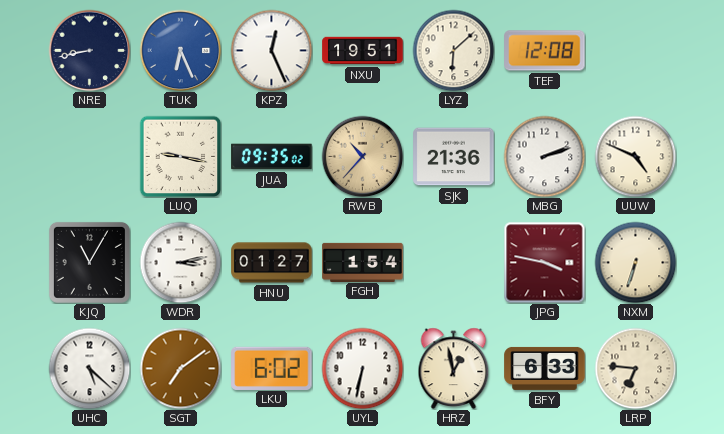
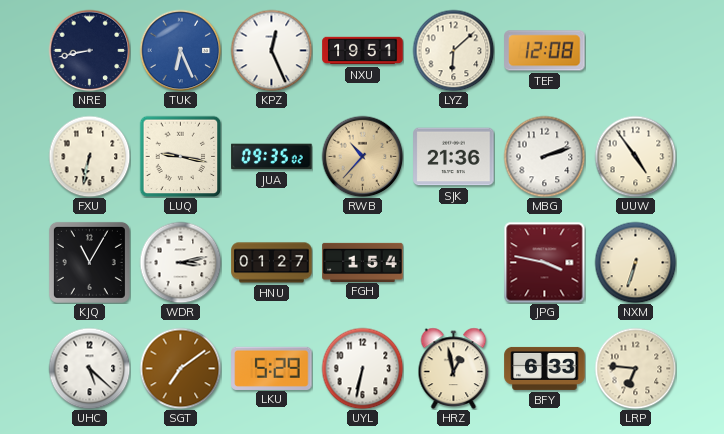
FXU: none -> 6:32
UUW: 4:49 -> 4:54
LKU: 6:02 -> 5:29
